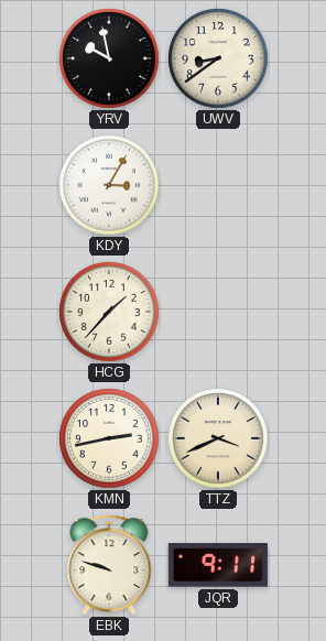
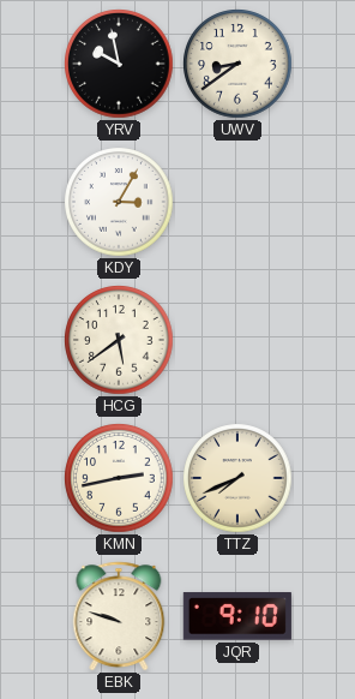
HCG: 1:37 -> 5:39
TTZ: 3:41 -> 7:41
JQR: 9:11 -> 9:10
